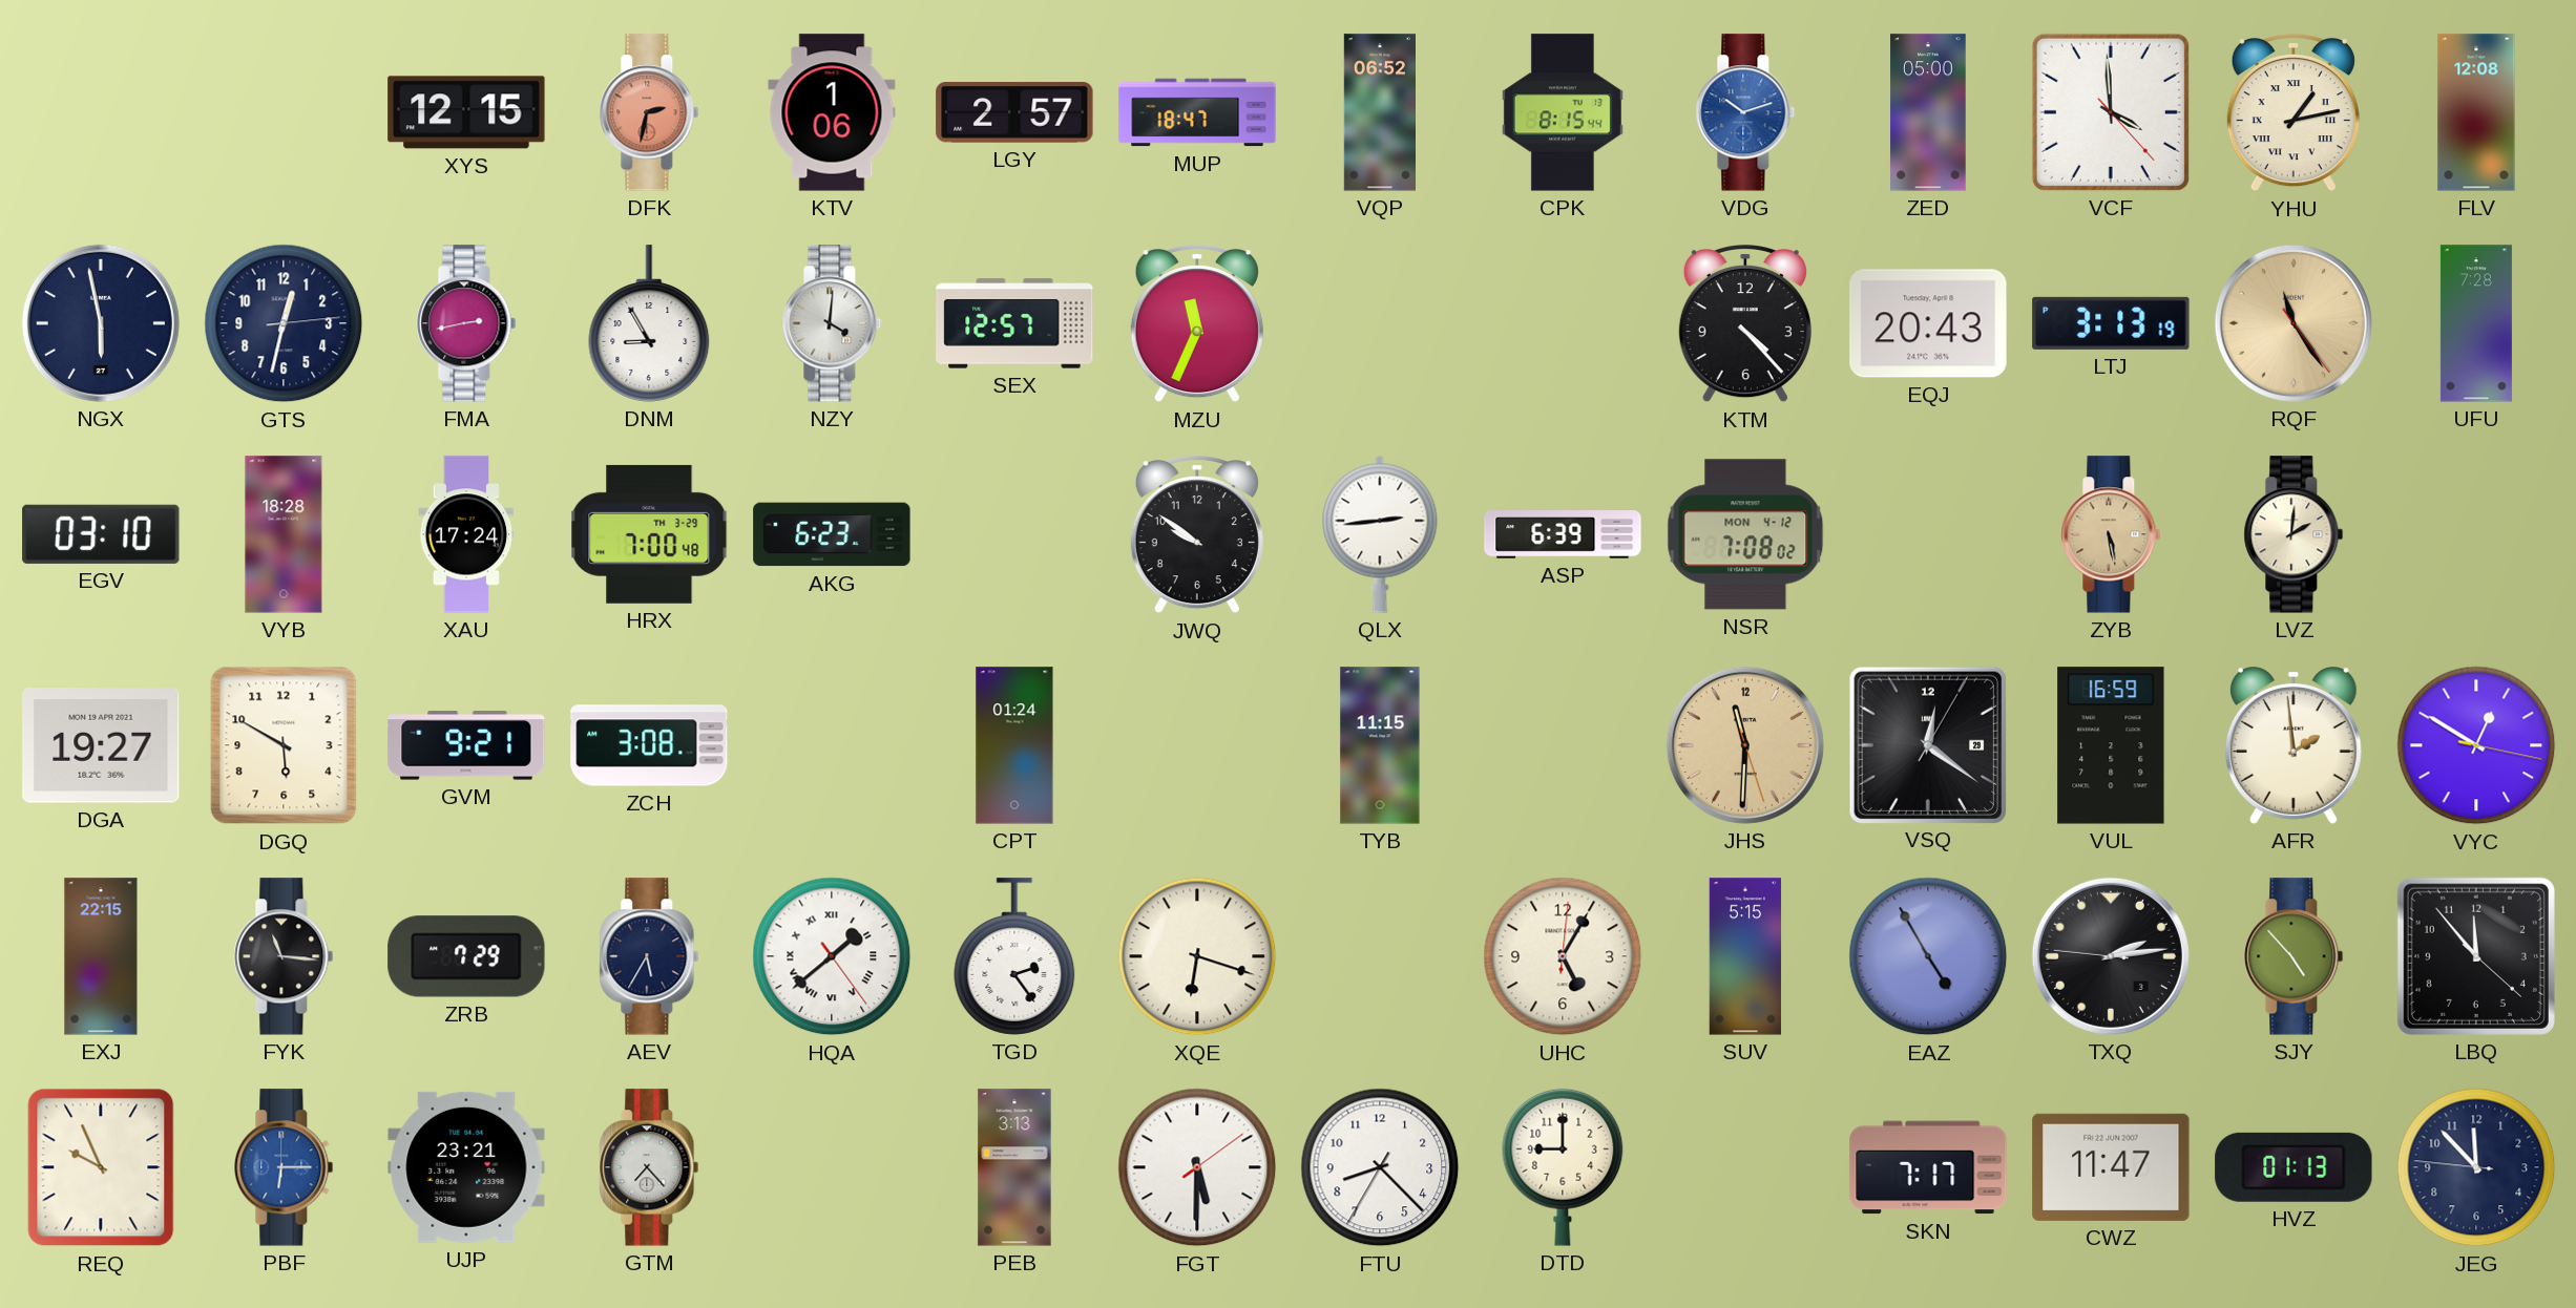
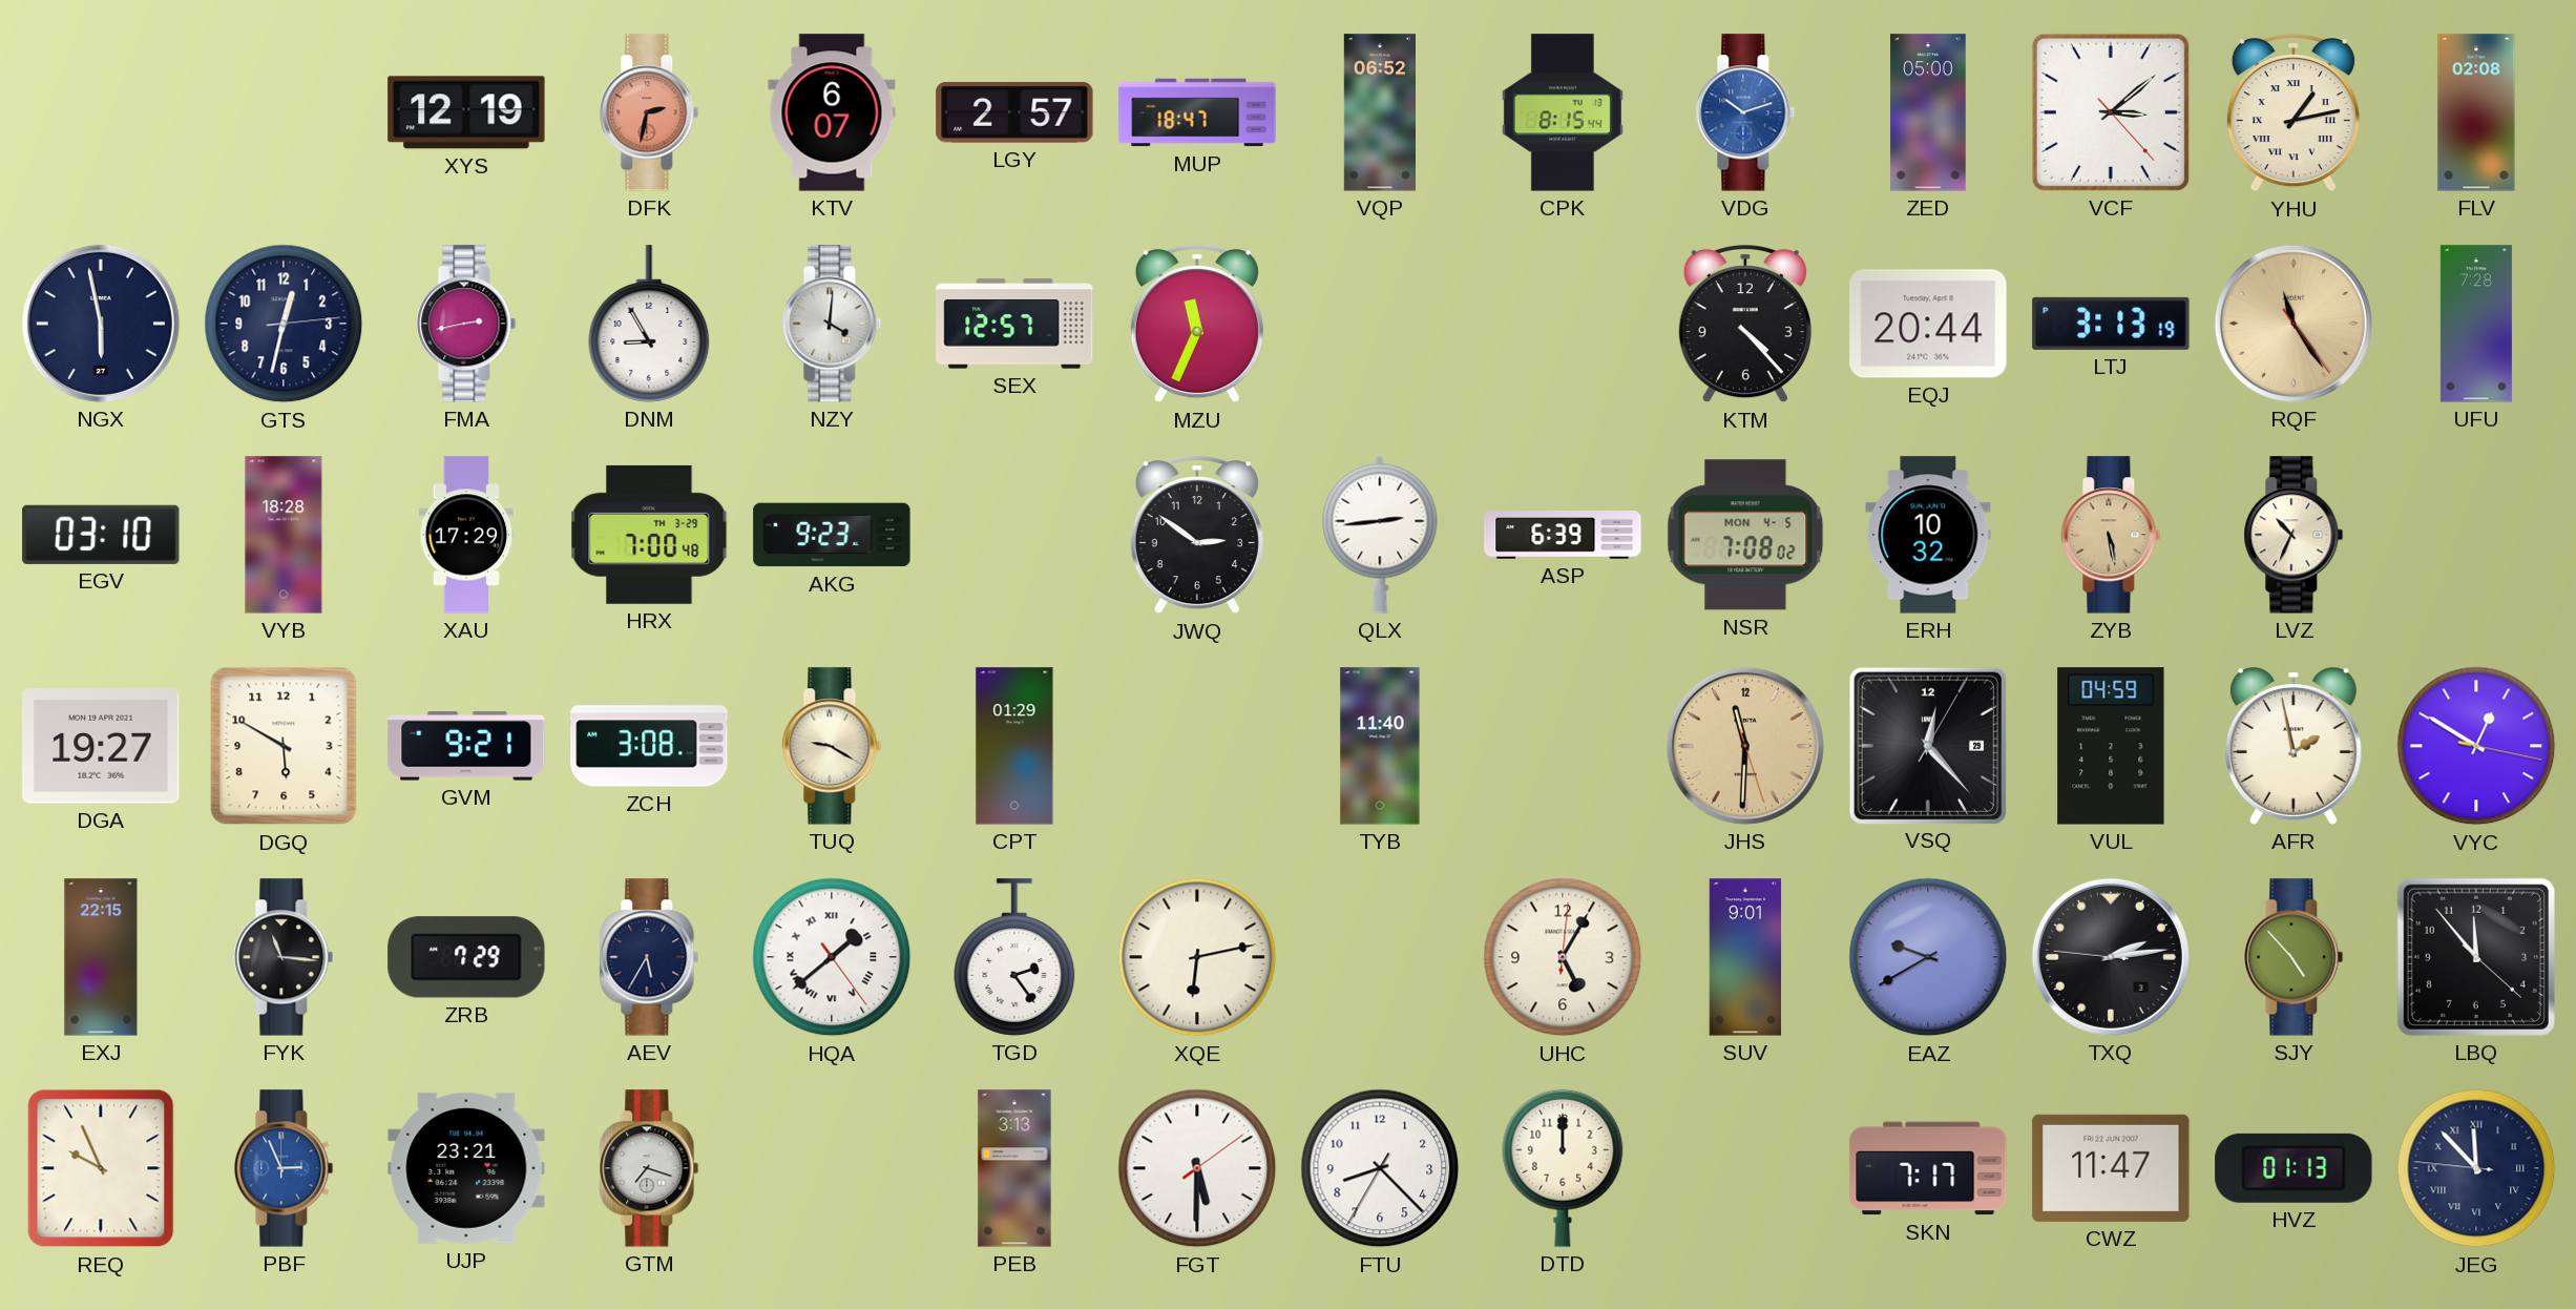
XYS: 12:15 -> 12:19
KTV: 1:06 -> 6:07
VCF: 3:59 -> 3:08
FLV: 12:08 -> 02:08
EQJ: 20:43 -> 20:44
XAU: 17:24 -> 17:29
AKG: 6:23 -> 9:23
JWQ: 9:51 -> 2:51
NSR date: MON 4-12 -> MON 4-5
ERH: none -> 10:32
LVZ: 2:01 -> 10:34
TUQ: none -> 9:20
CPT: 01:24 -> 01:29
TYB: 11:15 -> 11:40
VSQ: 12:21 -> 12:23
VUL: 16:59 -> 04:59
AFR: 1:59 -> 1:58
XQE: 6:18 -> 6:13
SUV: 5:15 -> 9:01
EAZ: 4:55 -> 9:40
PBF: 6:15 -> 2:56
GTM: 7:23 -> 7:18
DTD: 9:00 -> 12:00
JEG numerals: Arabic -> Roman
